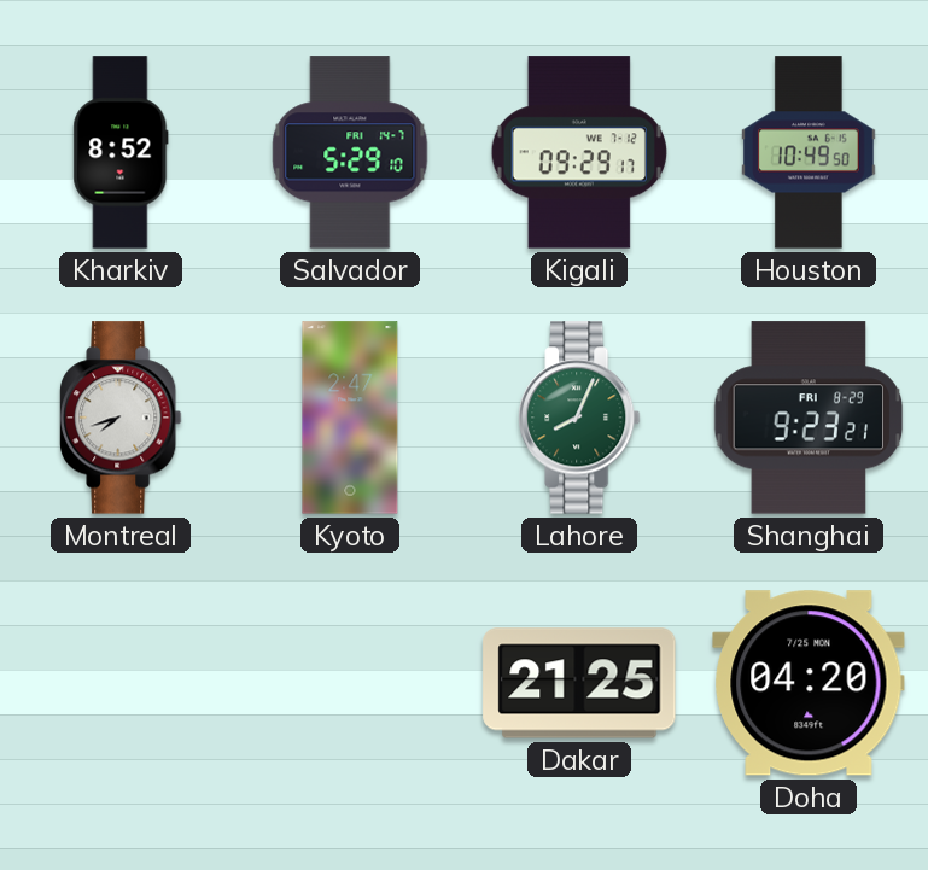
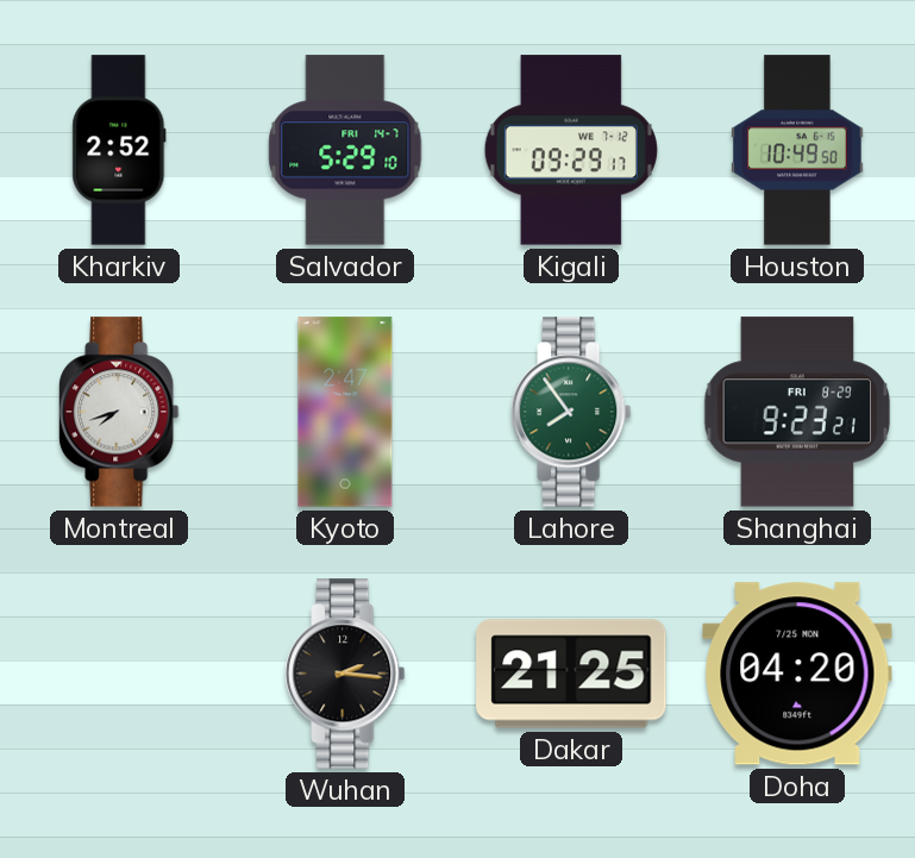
Kharkiv: 8:52 -> 2:52
Lahore: 8:04 -> 7:54
Wuhan: none -> 2:16
